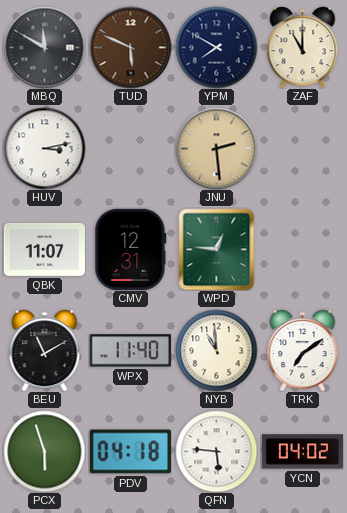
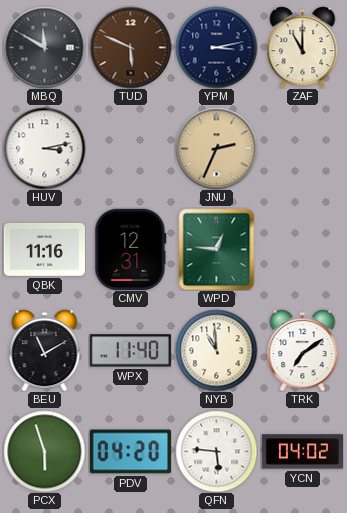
YPM: 7:50 -> 3:13
JNU: 2:29 -> 2:34
QBK: 11:07 -> 11:16
PDV: 04:18 -> 04:20
